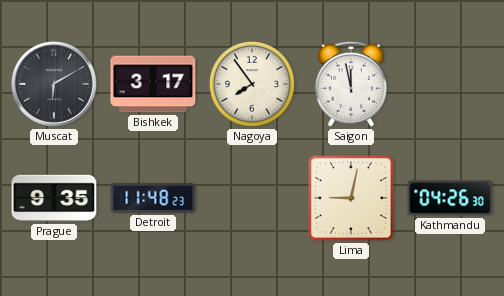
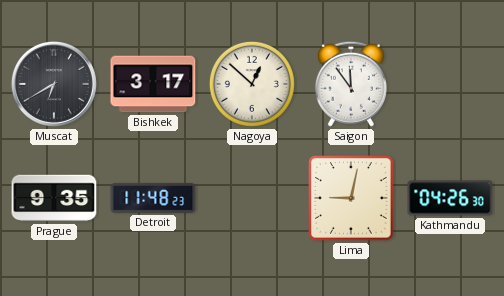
Muscat: 6:10 -> 6:40
Nagoya: 7:54 -> 12:52
Saigon: 11:58 -> 11:54
